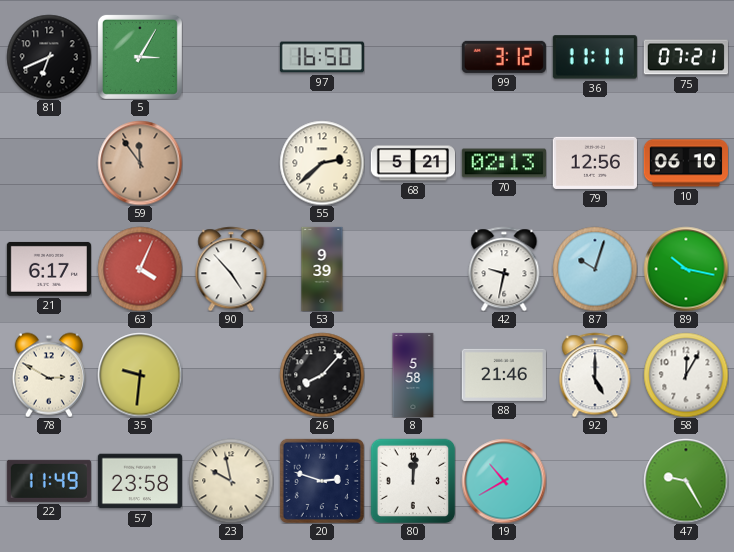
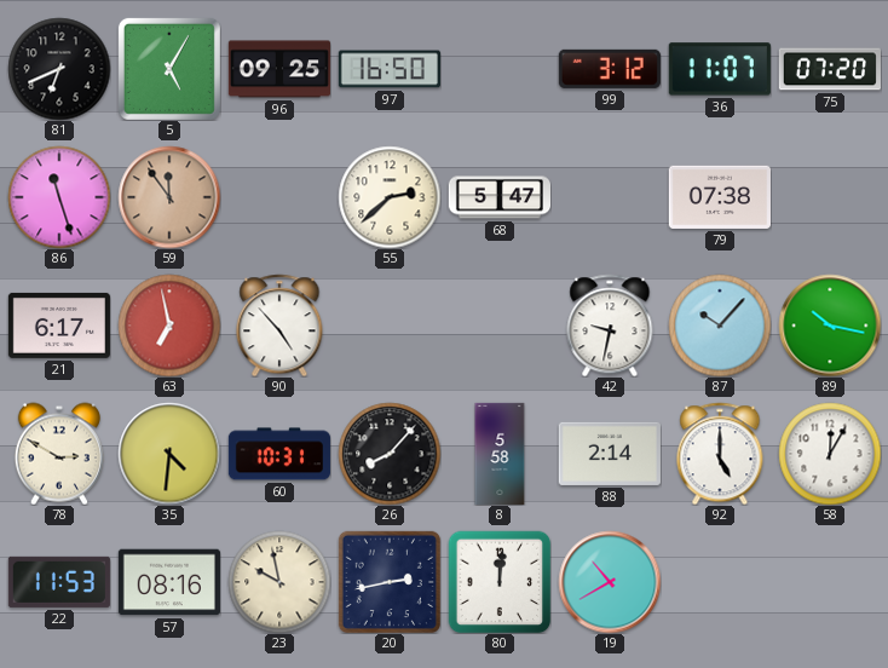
5: 3:05 -> 5:05
96: none -> 09:25
36: 11:11 -> 11:07
75: 07:21 -> 07:20
86: none -> 11:27
68: 5:21 -> 5:47
70: 02:13 -> none
79: 12:56 -> 07:38
10: 06:10 -> none
63: 4:04 -> 6:58
53: 9:39 -> none
87: 10:03 -> 10:07
35: 9:31 -> 4:31
60: none -> 10:31
88: 21:46 -> 2:14
22: 11:49 -> 11:53
57: 23:58 -> 08:16
20: 2:48 -> 2:43
47: 9:25 -> none
